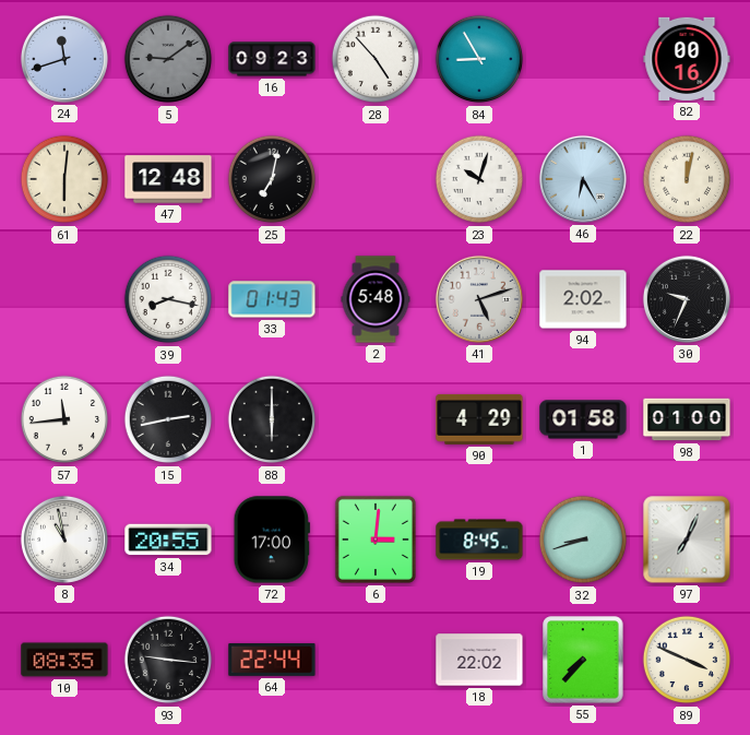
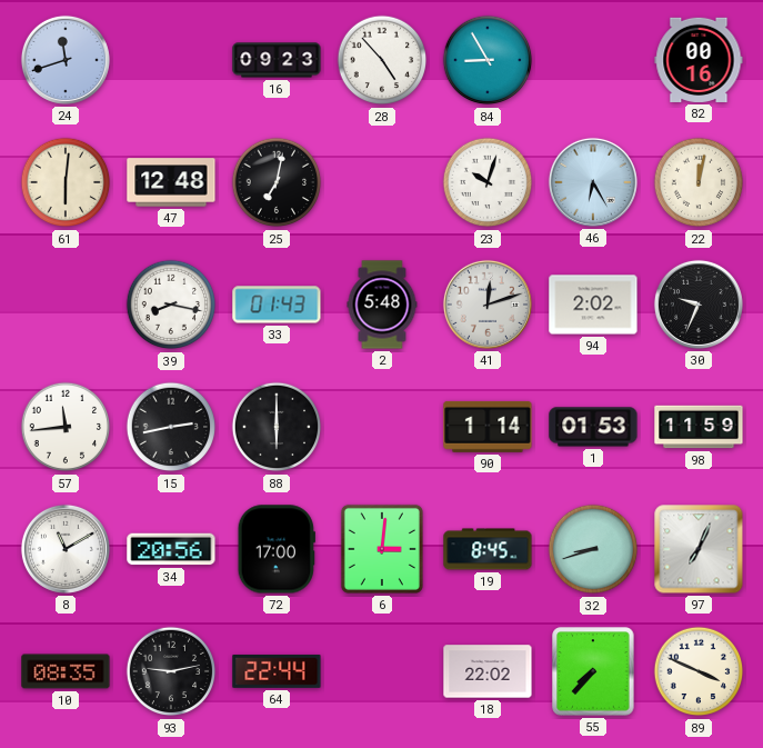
5: 9:09 -> none
41: 5:12 -> 12:12
90: 4:29 -> 1:14
1: 01:58 -> 01:53
98: 01:00 -> 11:59
8: 10:58 -> 11:10
34: 20:55 -> 20:56
93: 9:16 -> 9:13
